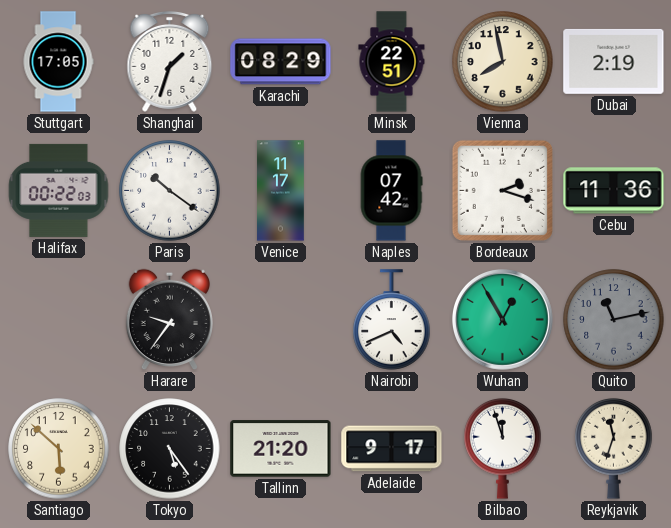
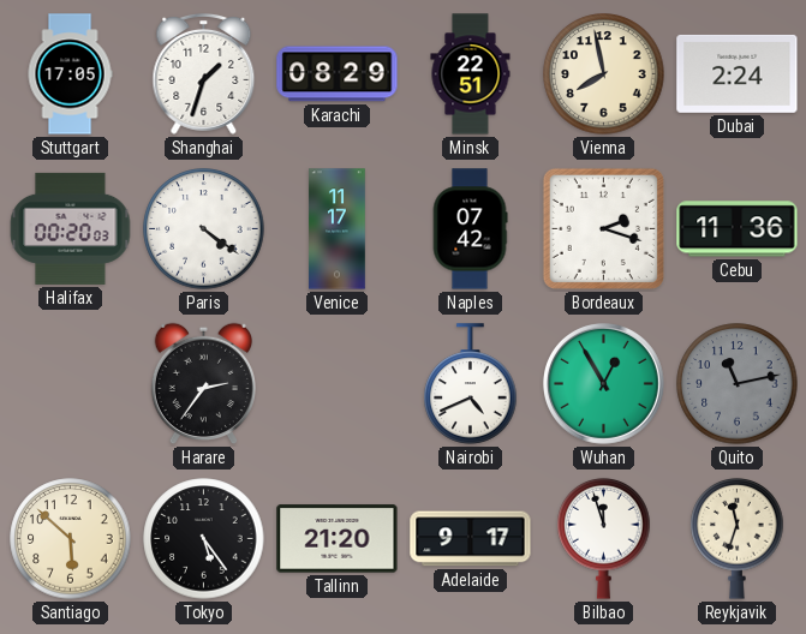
Dubai: 2:19 -> 2:24
Halifax: 00:22 -> 00:20
Paris: 10:21 -> 4:21
Harare: 9:36 -> 2:36
